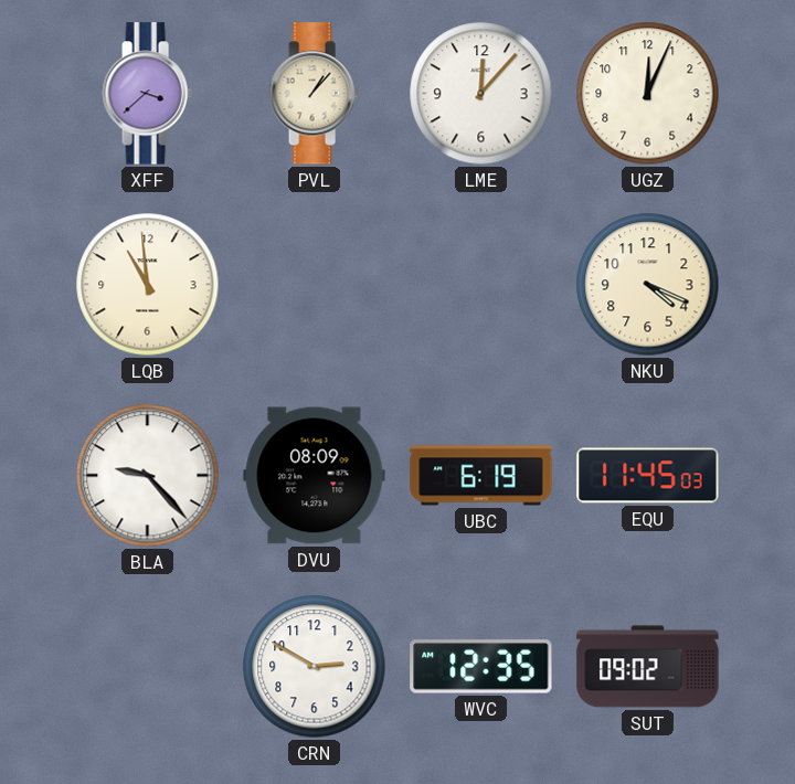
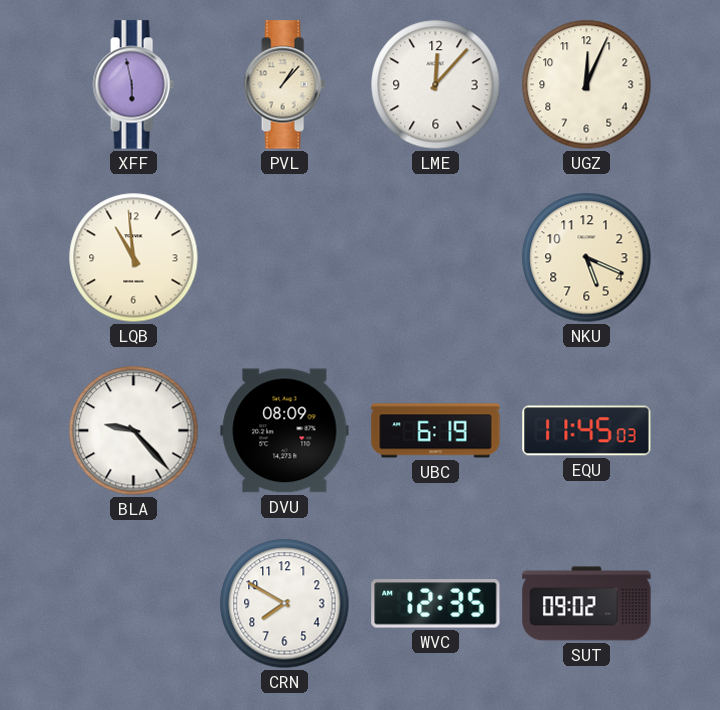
XFF: 3:38 -> 5:58
NKU: 4:19 -> 5:19
CRN: 2:50 -> 7:50
